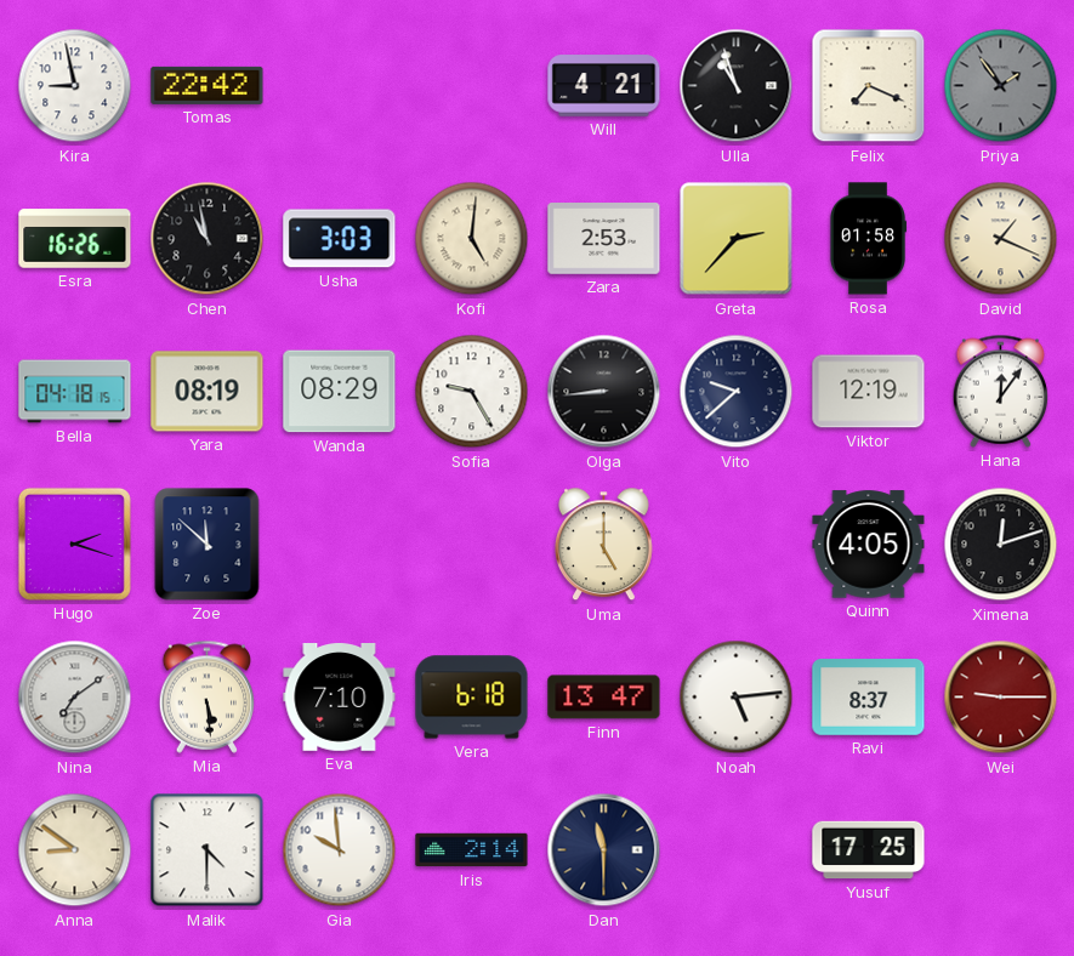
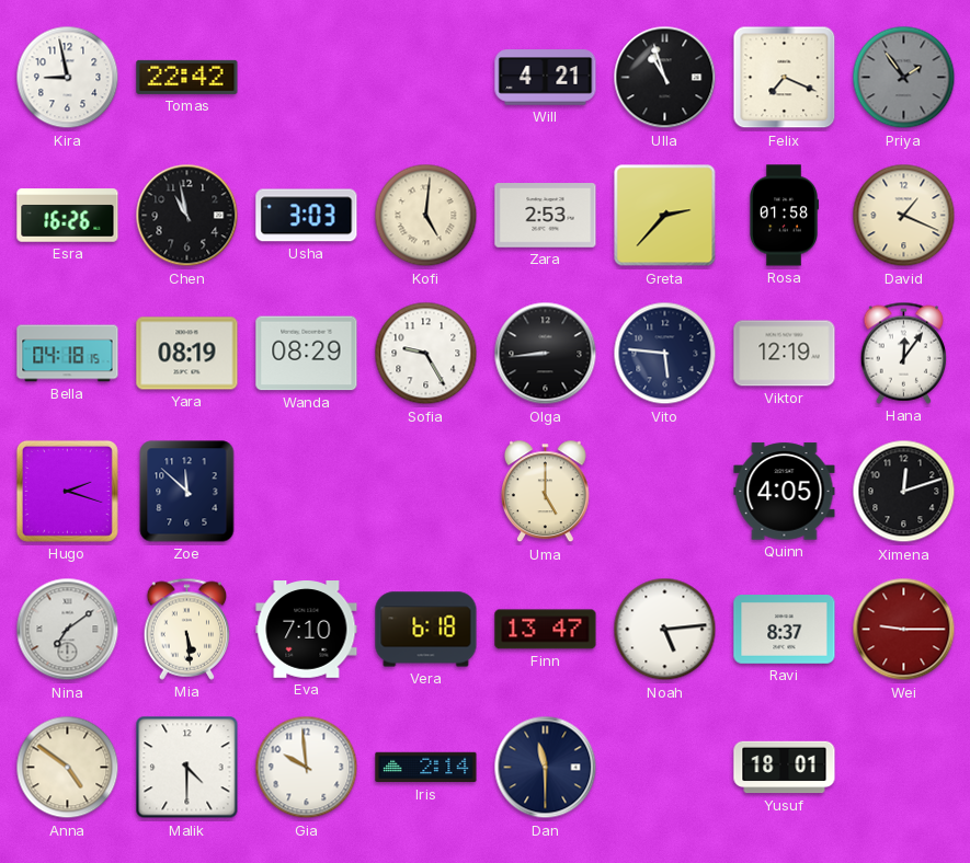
Vito: 9:38 -> 5:46
Anna: 8:51 -> 4:51
Yusuf: 17:25 -> 18:01
